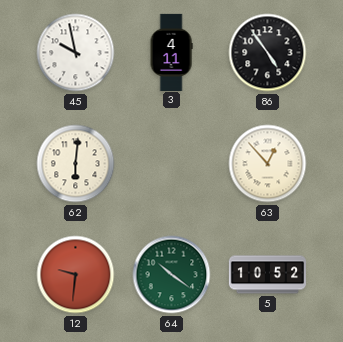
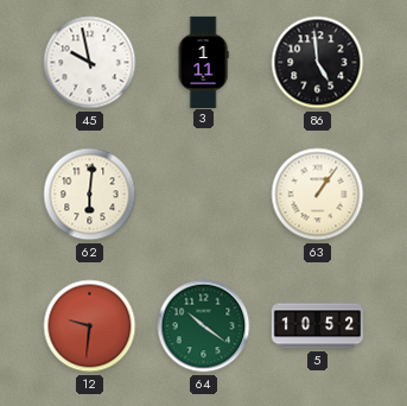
3: 4:11 -> 1:11
86: 4:54 -> 4:59
63: 12:53 -> 1:06
